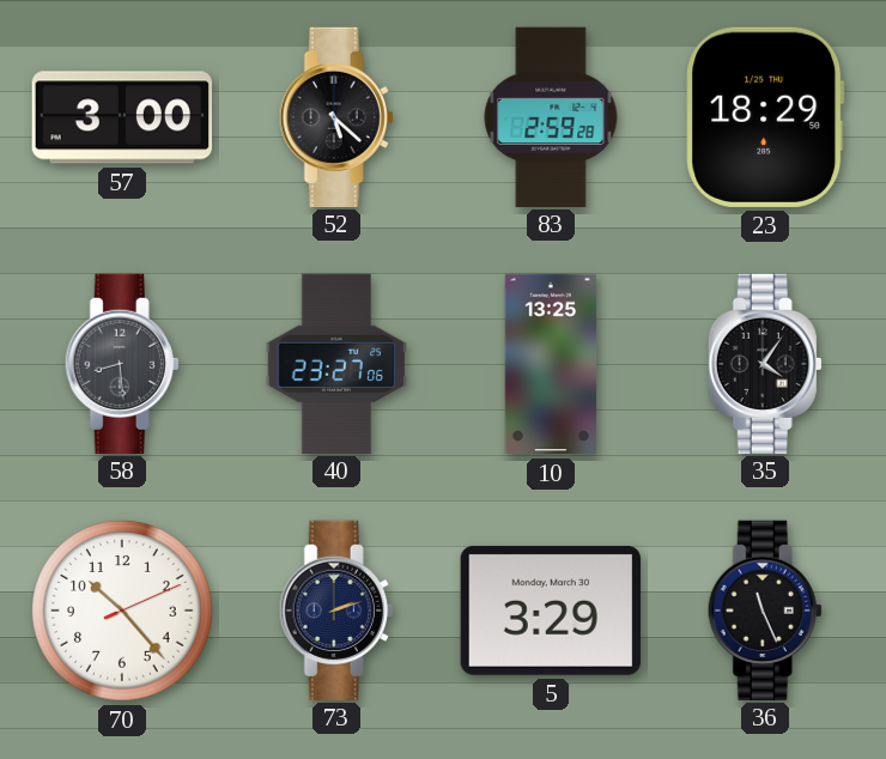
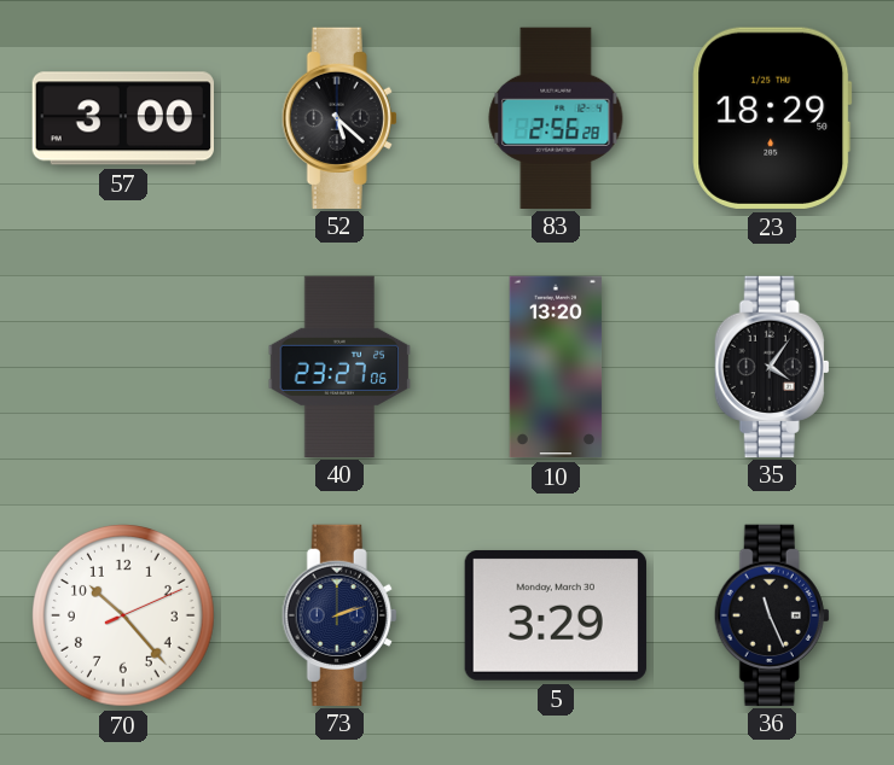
83: 2:59 -> 2:56
58: 8:29 -> none
10: 13:25 -> 13:20
